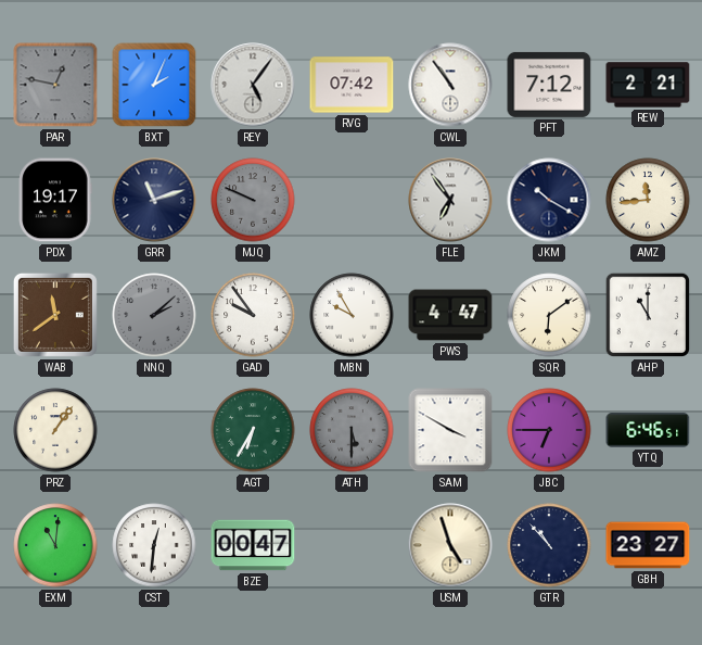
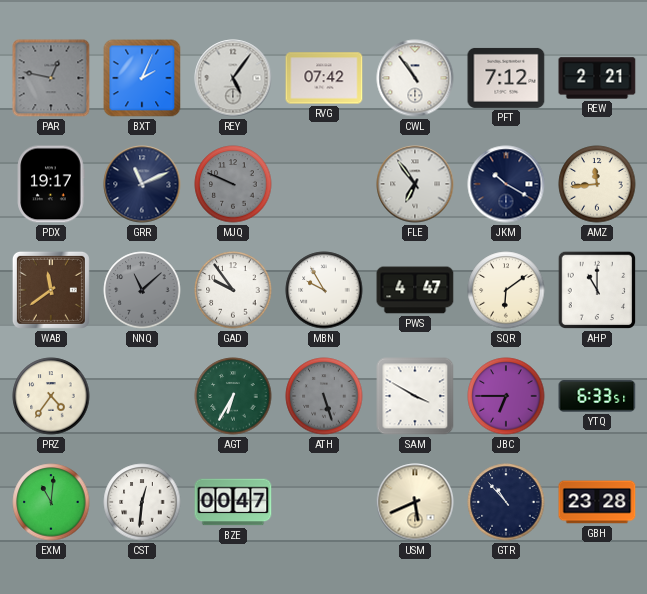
GRR: 11:12 -> 11:11
NNQ: 2:08 -> 11:08
PRZ: 1:06 -> 4:36
ATH: 5:30 -> 5:27
YTQ: 6:46 -> 6:33
USM: 4:57 -> 5:41
GBH: 23:27 -> 23:28
